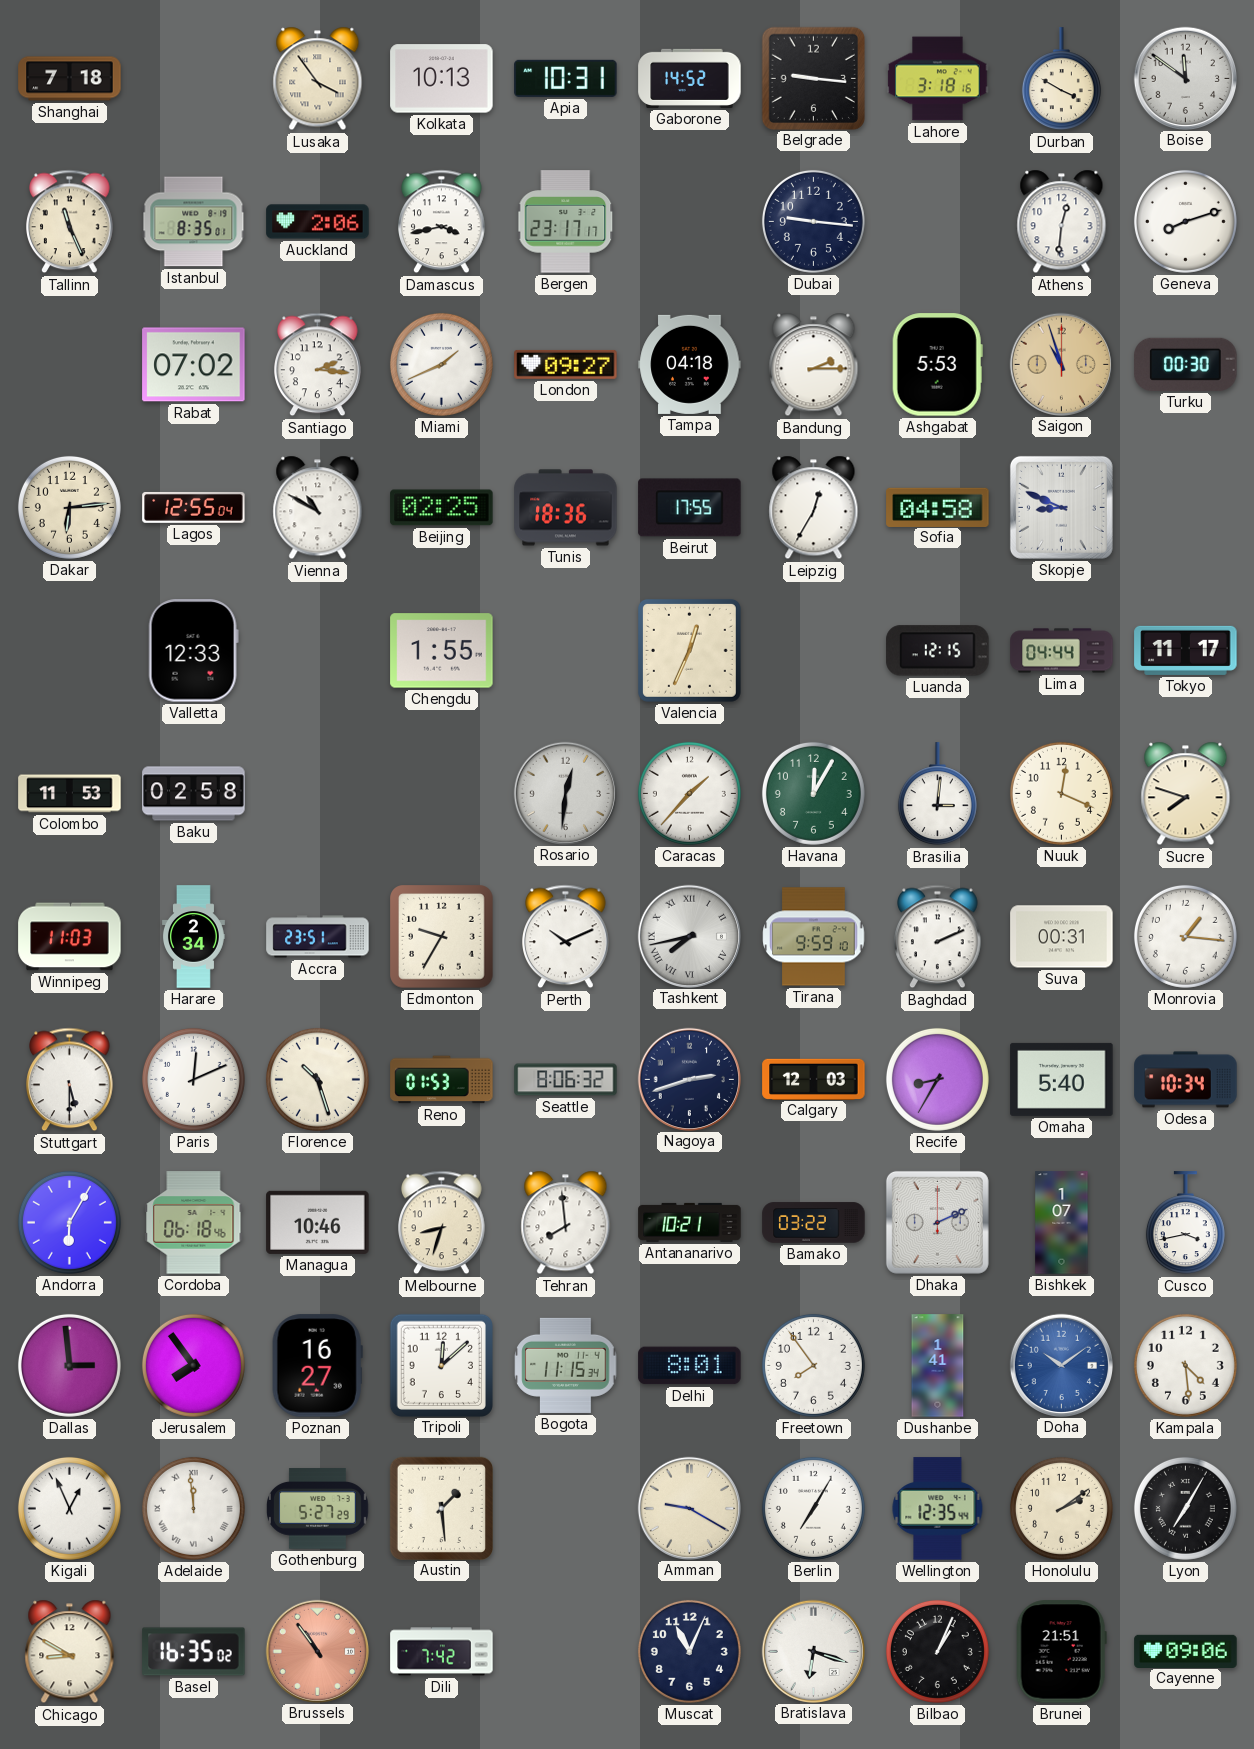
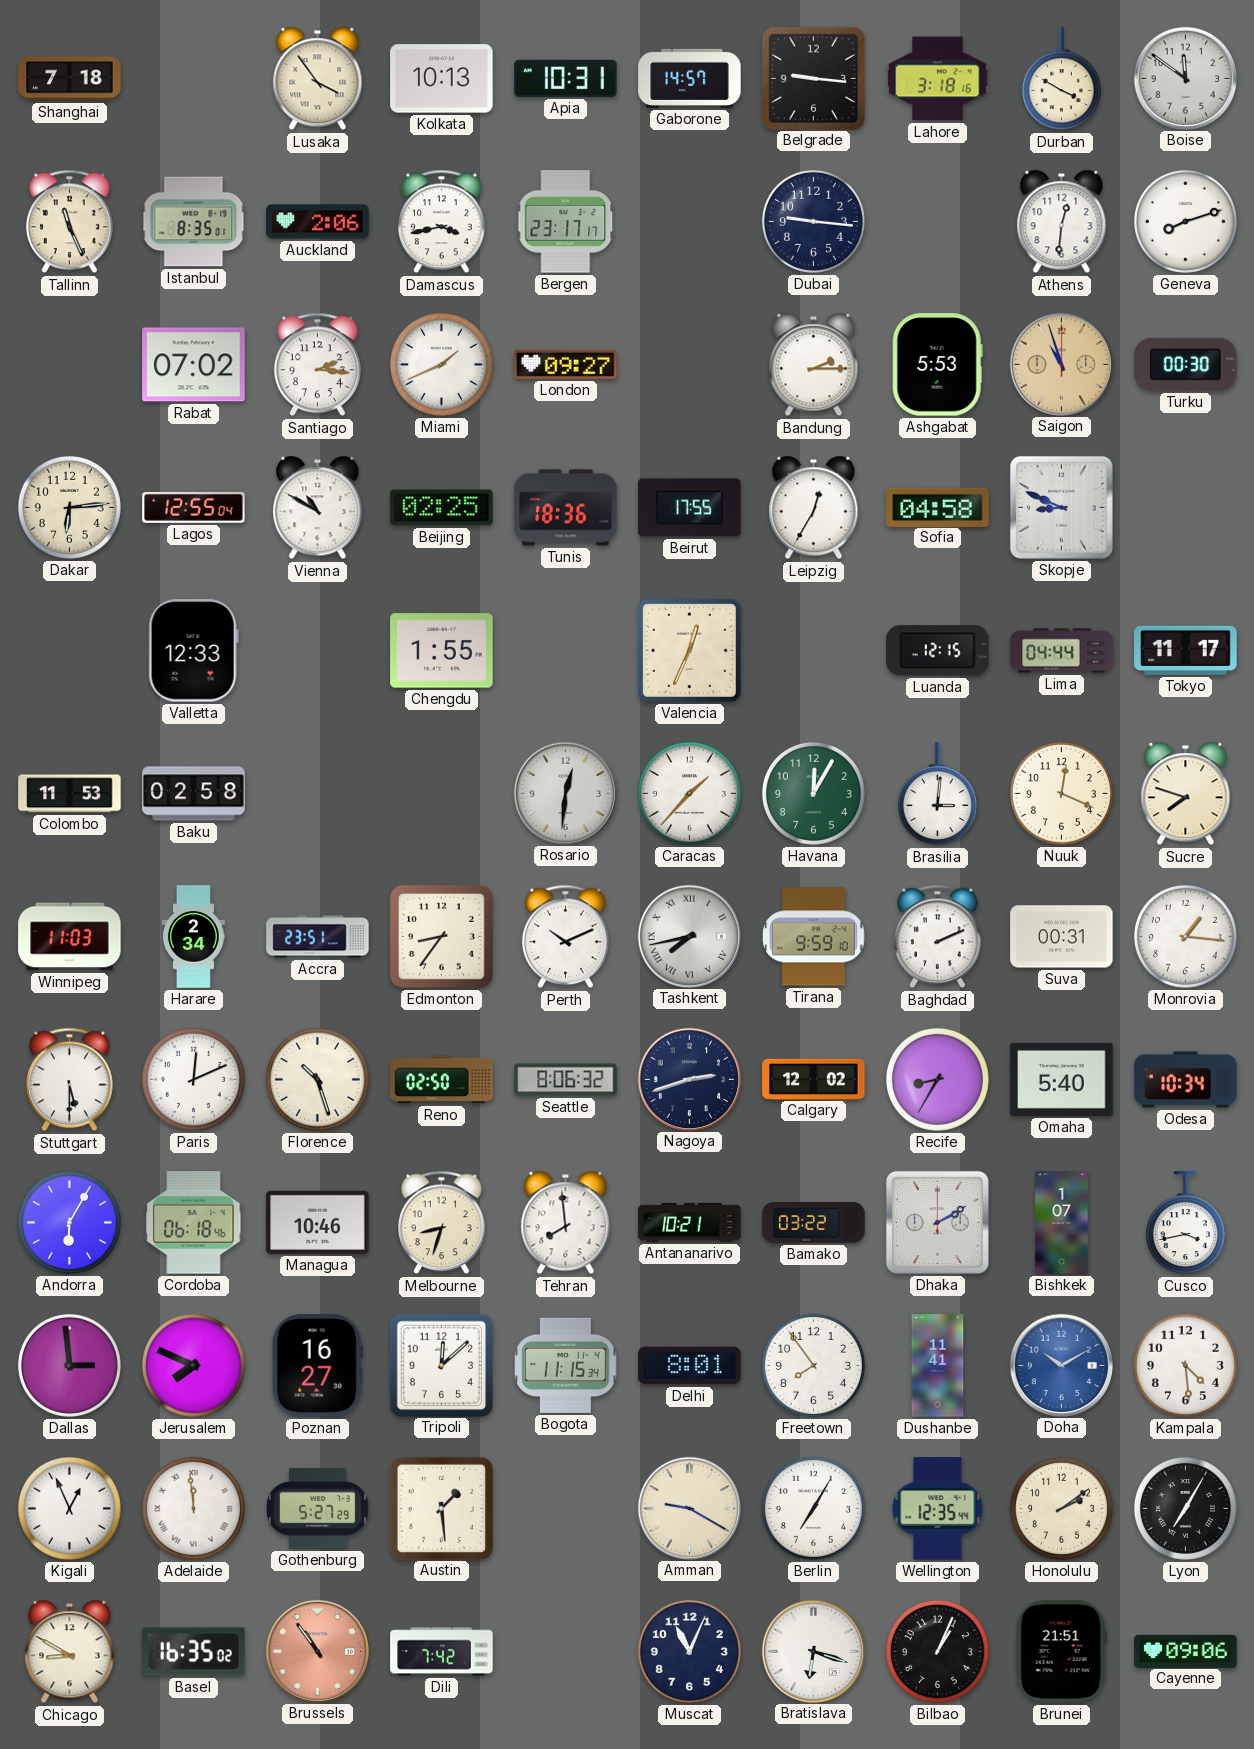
Gaborone: 14:52 -> 14:57
Tampa: 04:18 -> none
Edmonton: 9:35 -> 8:36
Reno: 01:53 -> 02:50
Calgary: 12:03 -> 12:02
Dhaka: 2:11 -> 2:10
Jerusalem: 7:54 -> 7:49
Dushanbe: 1:41 -> 11:41
Doha: 10:09 -> 10:10
